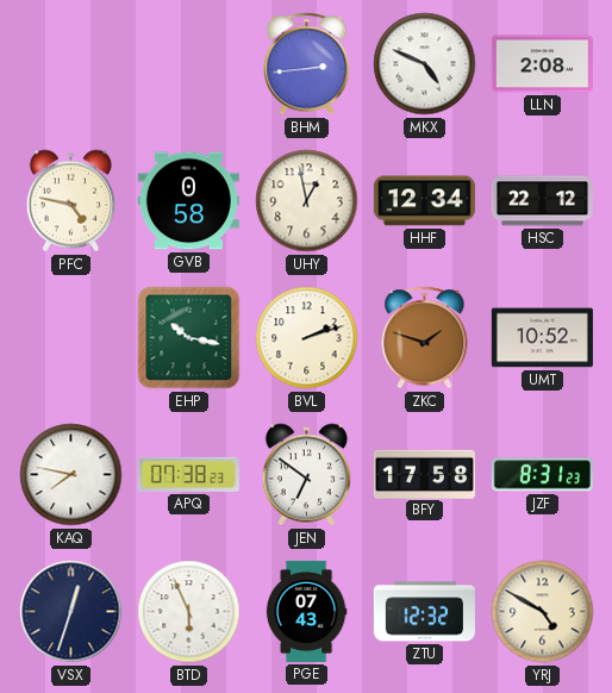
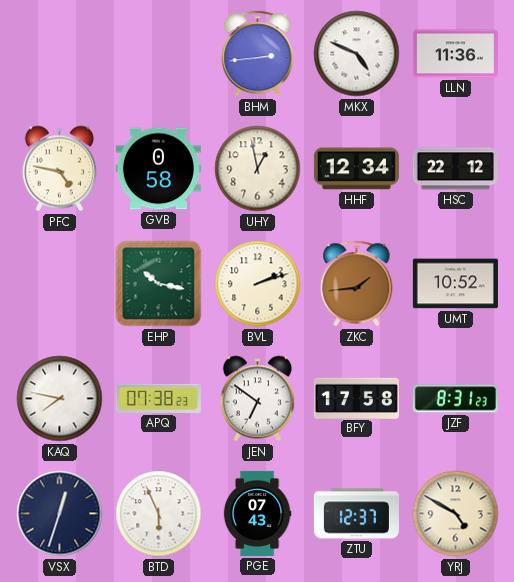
LLN: 2:08 -> 11:36
ZKC: 1:48 -> 1:44
ZTU: 12:32 -> 12:37
